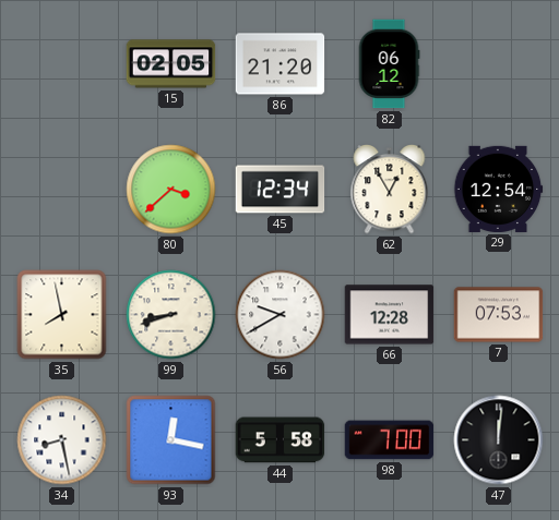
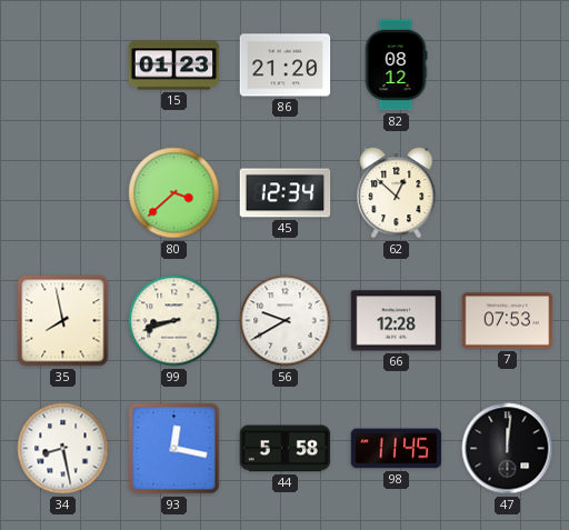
15: 02:05 -> 01:23
82: 06:12 -> 08:12
62: 12:55 -> 12:52
29: 12:54 -> none
98: 7:00 -> 11:45
